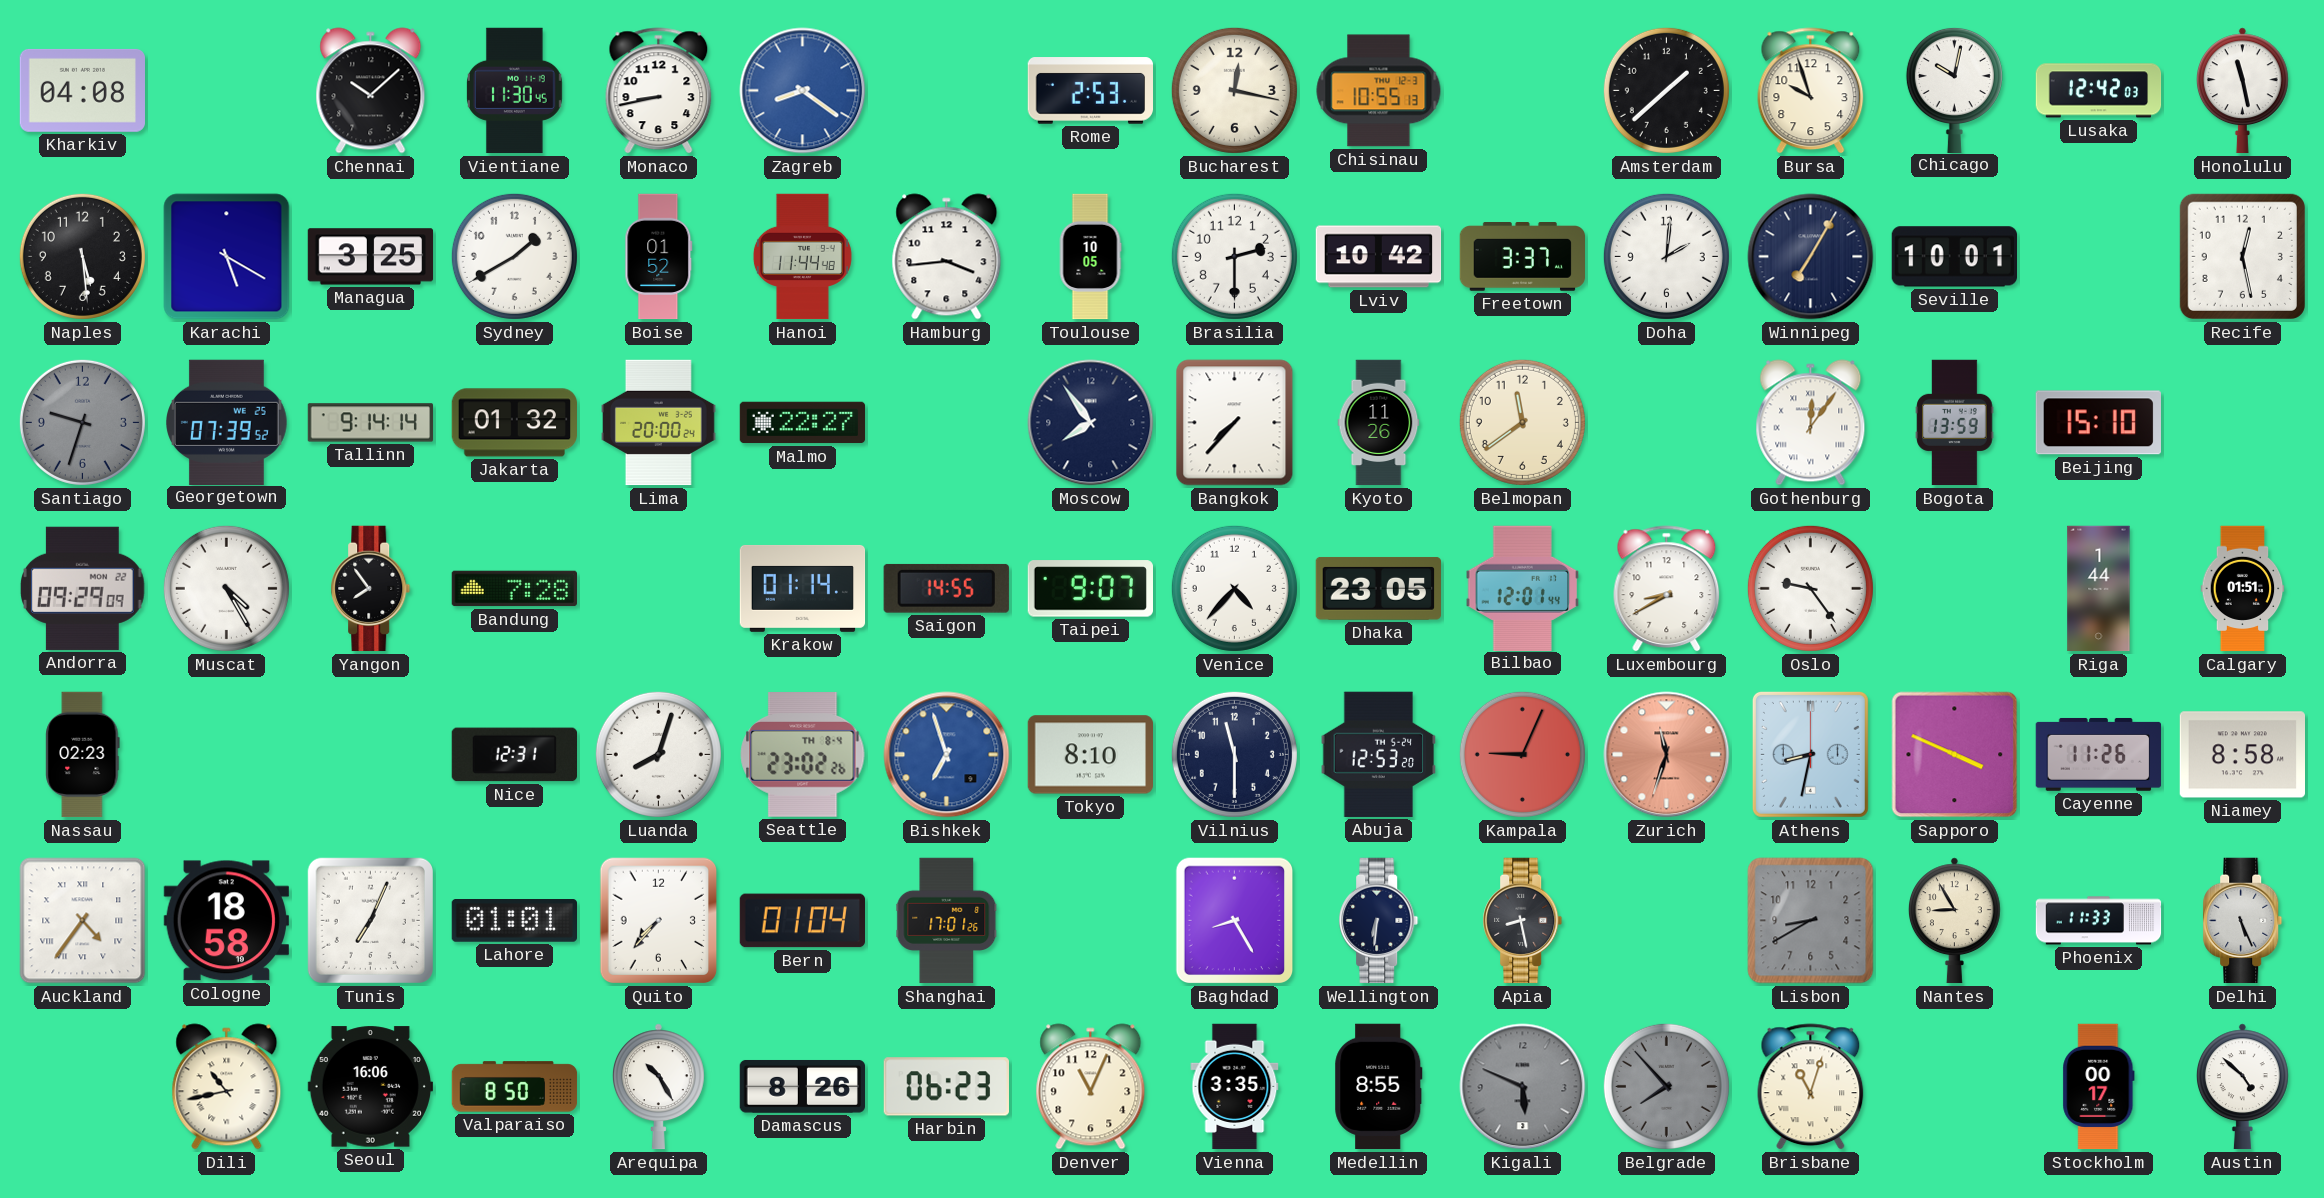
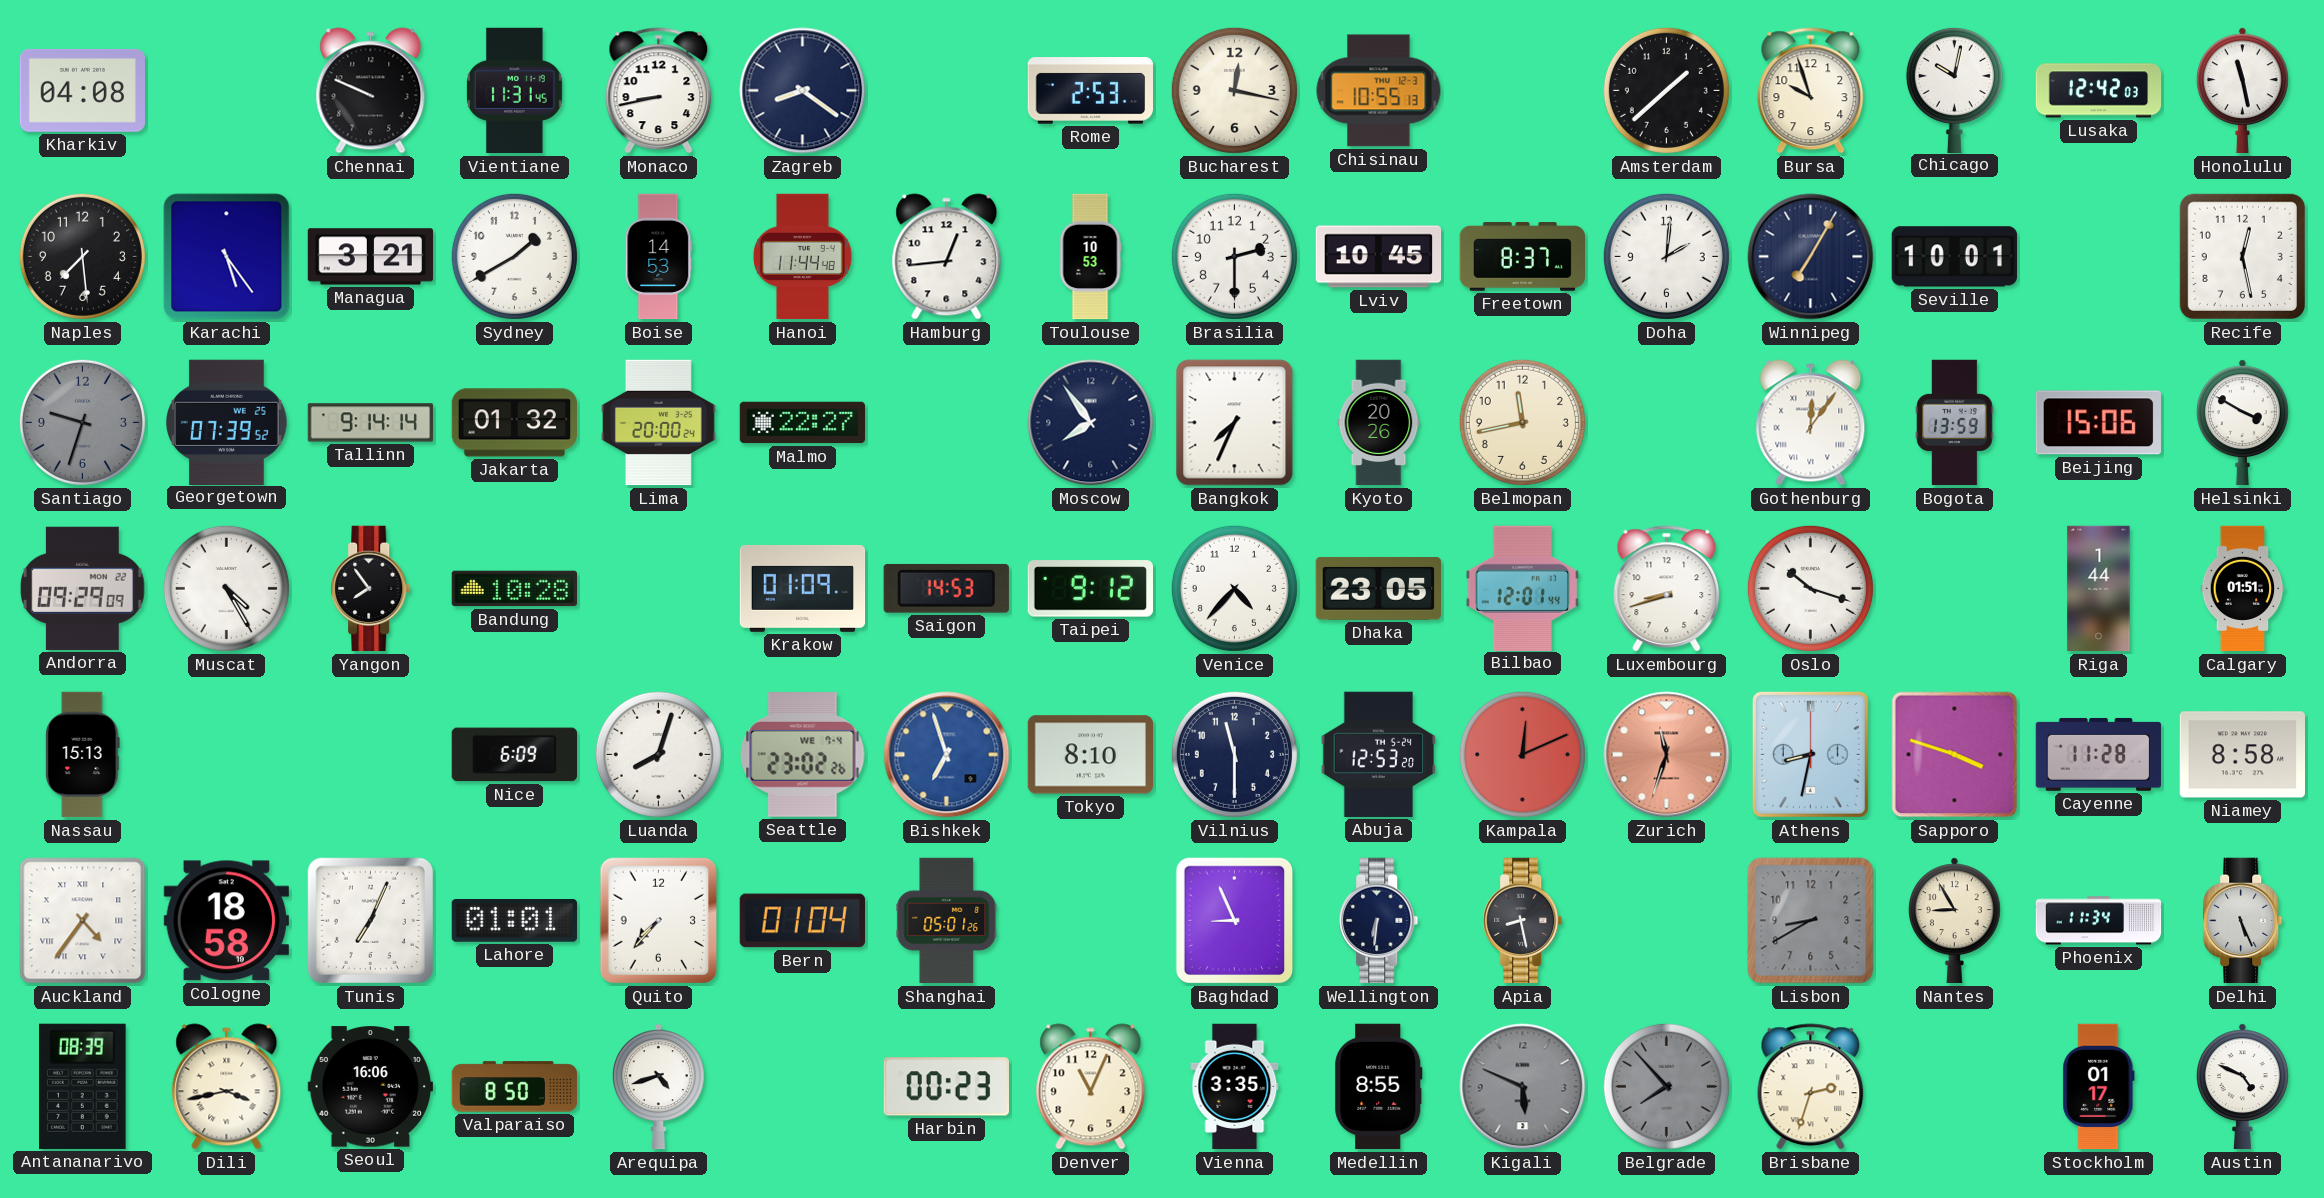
Chennai: 10:08 -> 9:49
Vientiane: 11:30 -> 11:31
Zagreb dial: blue -> navy
Naples: 5:29 -> 7:29
Karachi: 5:20 -> 5:24
Managua: 3:25 -> 3:21
Boise: 01:52 -> 14:53
Hamburg: 3:44 -> 12:44
Toulouse: 10:05 -> 10:53
Lviv: 10:42 -> 10:45
Freetown: 3:37 -> 8:37
Bangkok: 7:37 -> 7:34
Kyoto: 11:26 -> 20:26
Belmopan: 11:39 -> 11:43
Beijing: 15:10 -> 15:06
Helsinki: none -> 3:50
Bandung: 7:28 -> 10:28
Krakow: 01:14 -> 01:09
Saigon: 14:55 -> 14:53
Taipei: 9:07 -> 9:12
Luxembourg: 8:40 -> 8:42
Oslo: 9:24 -> 10:18
Nassau: 02:23 -> 15:13
Nice: 12:31 -> 6:09
Seattle date: TH 8-4 -> WE 7-4
Kampala: 9:04 -> 12:11
Sapporo: 3:49 -> 3:48
Cayenne: 11:26 -> 11:28
Shanghai: 17:01 -> 05:01
Baghdad: 8:25 -> 8:56
Phoenix: 11:33 -> 11:34
Antananarivo: none -> 08:39
Dili: 10:43 -> 3:43
Arequipa: 10:25 -> 4:42
Damascus: 8:26 -> none
Harbin: 06:23 -> 00:23
Brisbane: 11:03 -> 2:33
Stockholm: 00:17 -> 01:17
Austin: 4:52 -> 4:49
